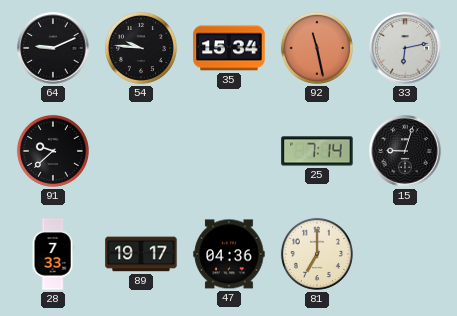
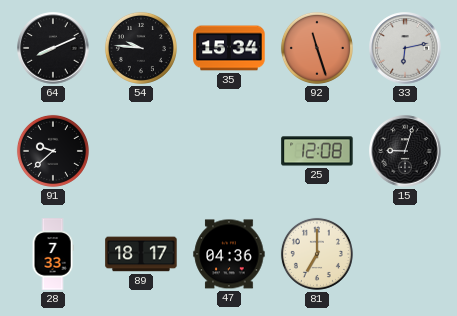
64: 9:11 -> 8:11
92: 11:28 -> 11:27
25: 7:14 -> 12:08
89: 19:17 -> 18:17
